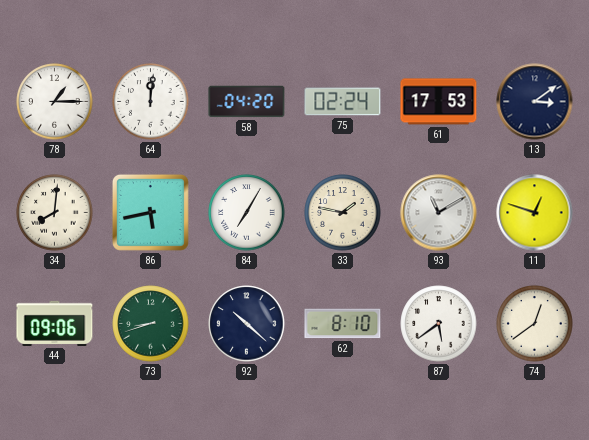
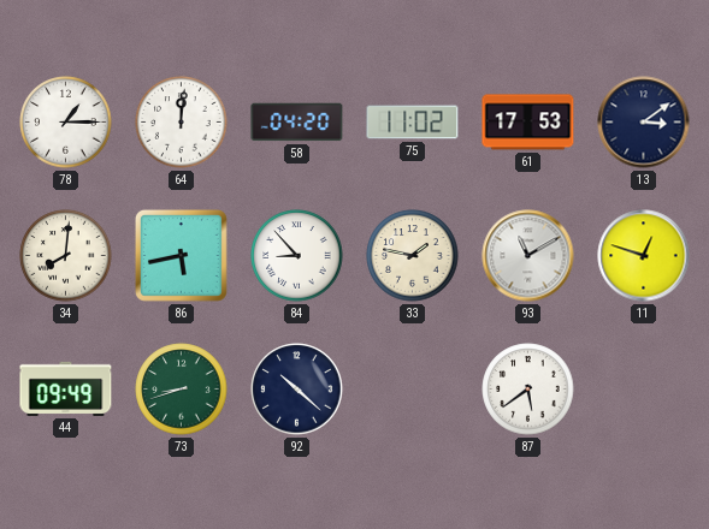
75: 02:24 -> 11:02
84: 7:05 -> 8:53
44: 09:06 -> 09:49
62: 8:10 -> none
74: 12:39 -> none
